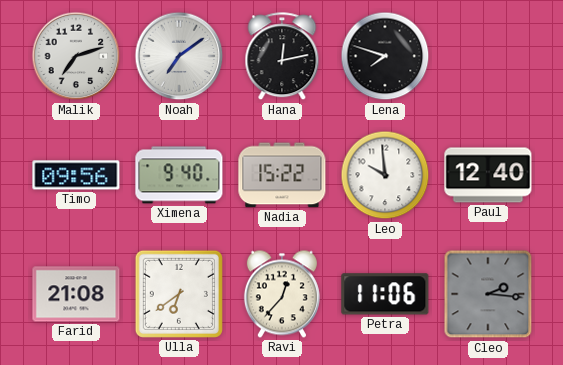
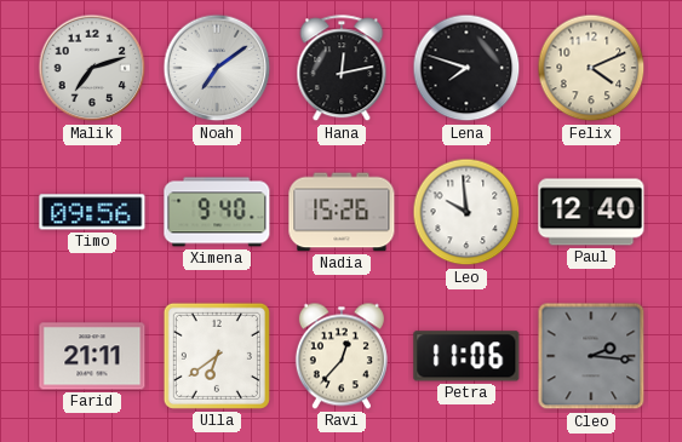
Felix: none -> 4:11
Nadia: 15:22 -> 15:26
Farid: 21:08 -> 21:11
